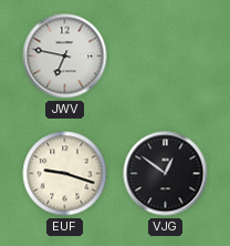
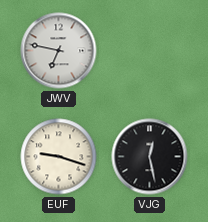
VJG: 12:51 -> 12:28
